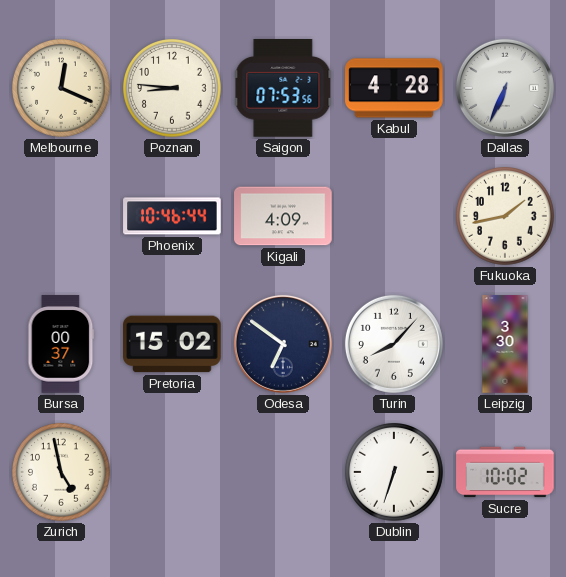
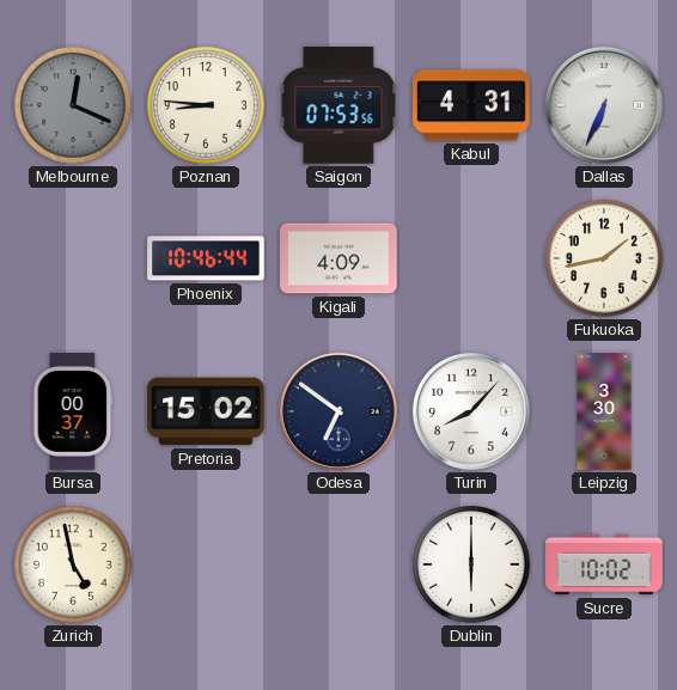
Melbourne dial: cream -> grey
Kabul: 4:28 -> 4:31
Dublin: 6:33 -> 6:00
